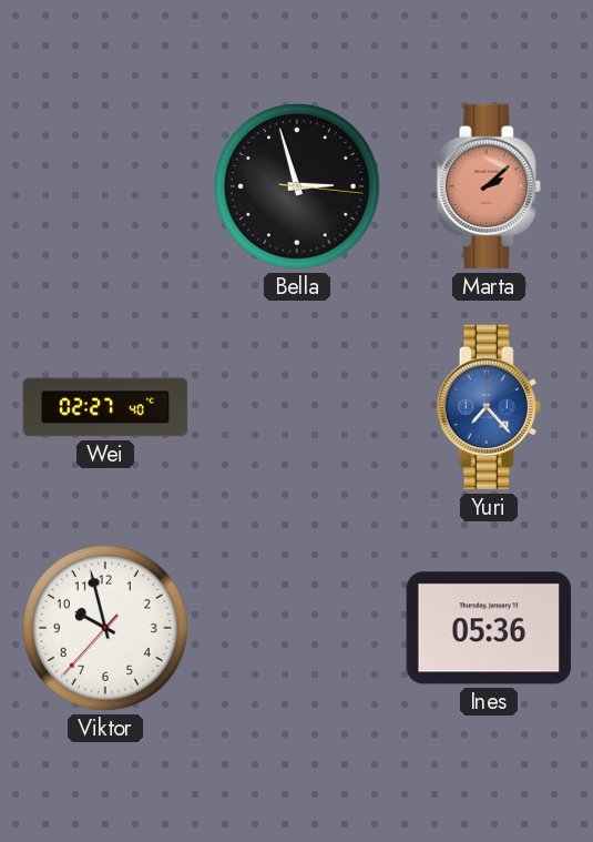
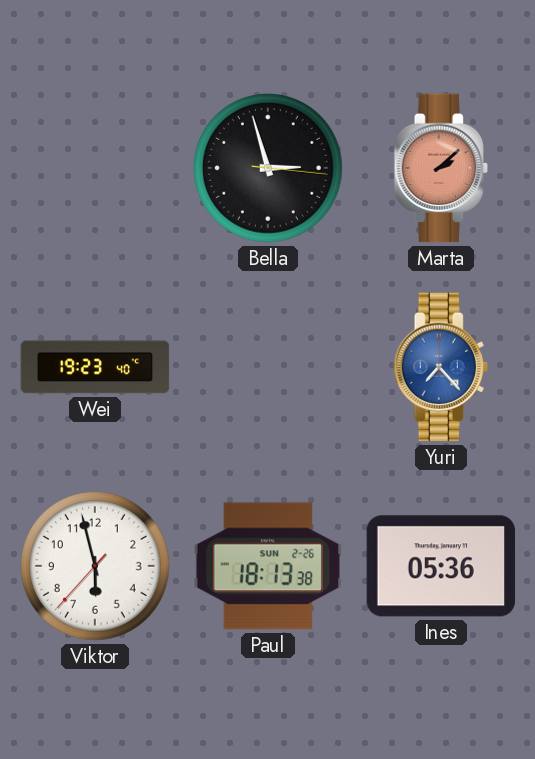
Wei: 02:27 -> 19:23
Viktor: 9:57 -> 5:57
Paul: none -> 18:13
